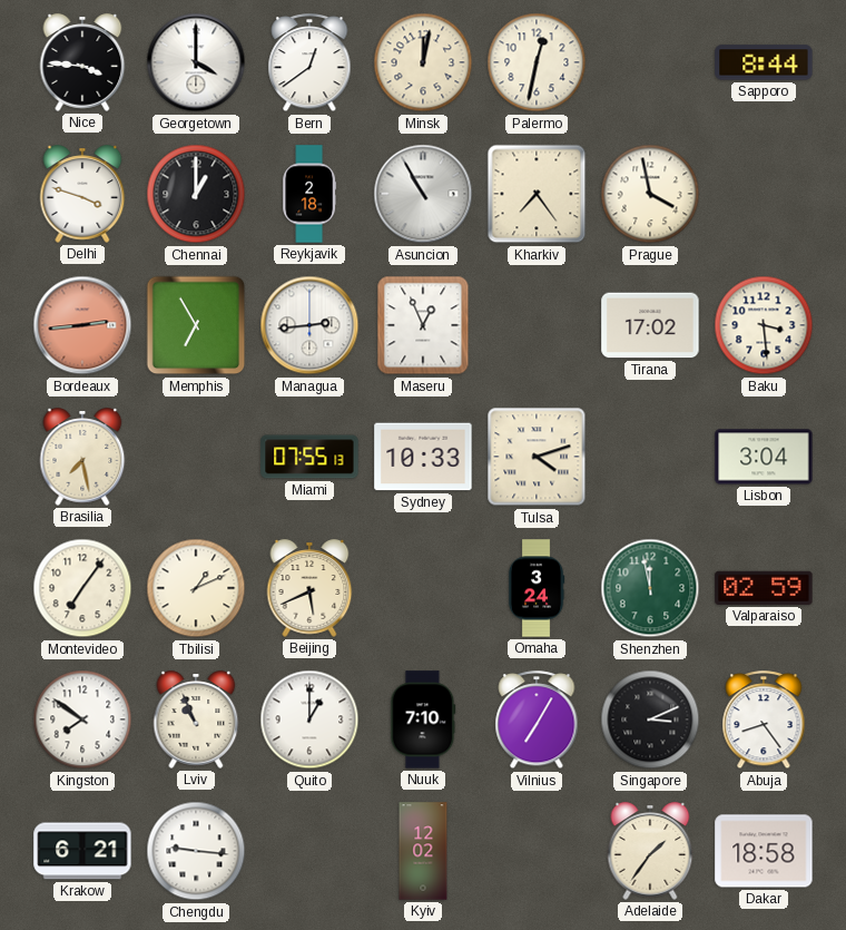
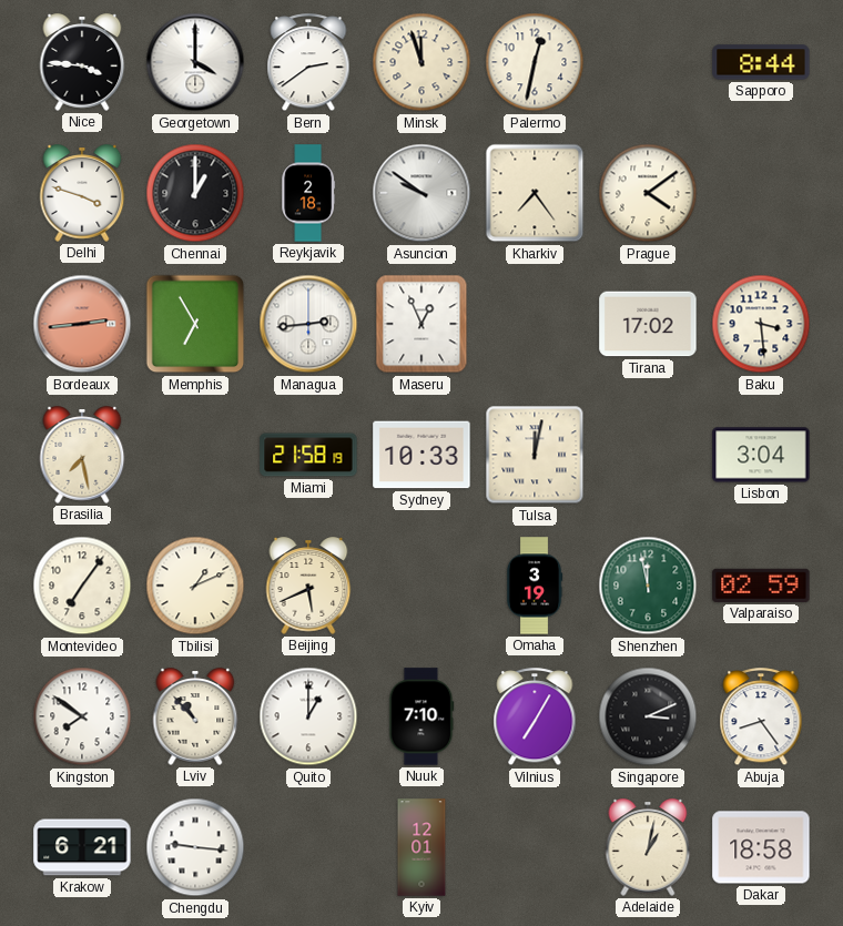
Bern: 12:39 -> 2:39
Minsk: 12:02 -> 11:57
Asuncion: 10:55 -> 9:51
Prague: 3:58 -> 4:09
Miami: 07:55 -> 21:58
Tulsa: 4:12 -> 12:02
Omaha: 3:24 -> 3:19
Lviv: 10:56 -> 10:53
Kyiv: 12:02 -> 12:01
Adelaide: 1:36 -> 1:02
